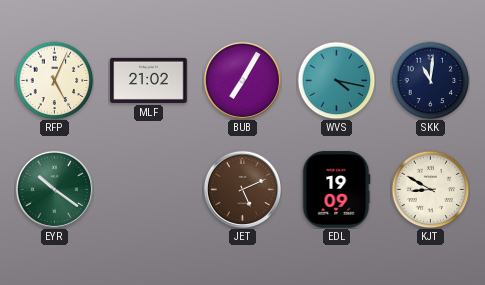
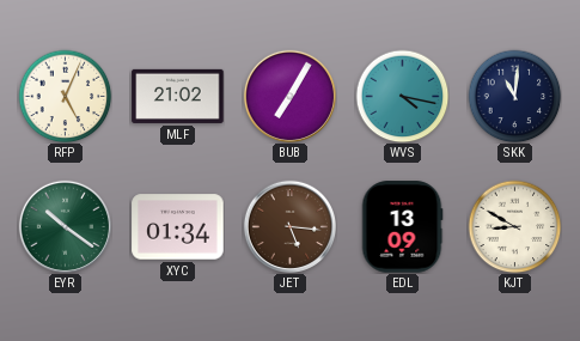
XYC: none -> 01:34
JET: 5:11 -> 5:16
EDL: 19:09 -> 13:09
